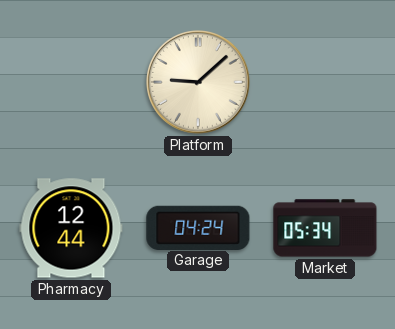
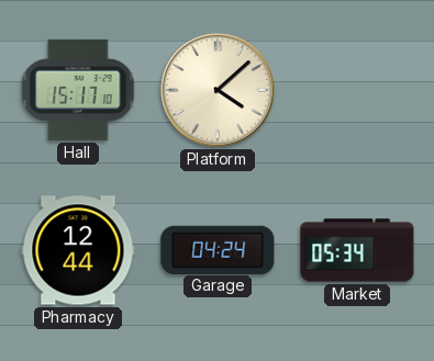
Hall: none -> 15:17
Platform: 9:08 -> 4:08
